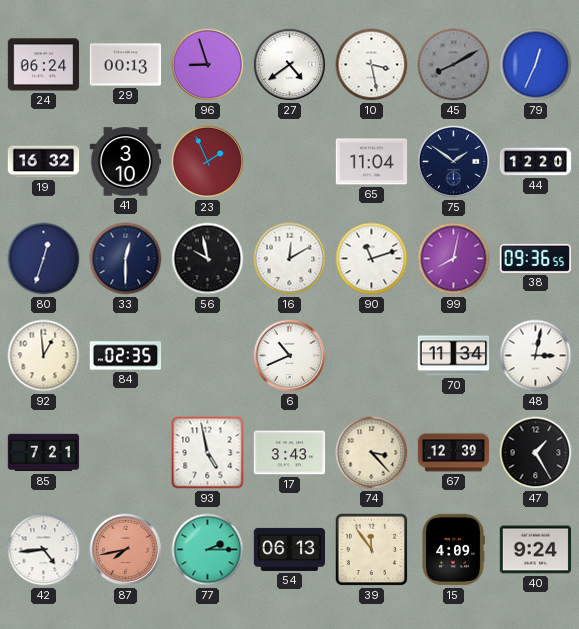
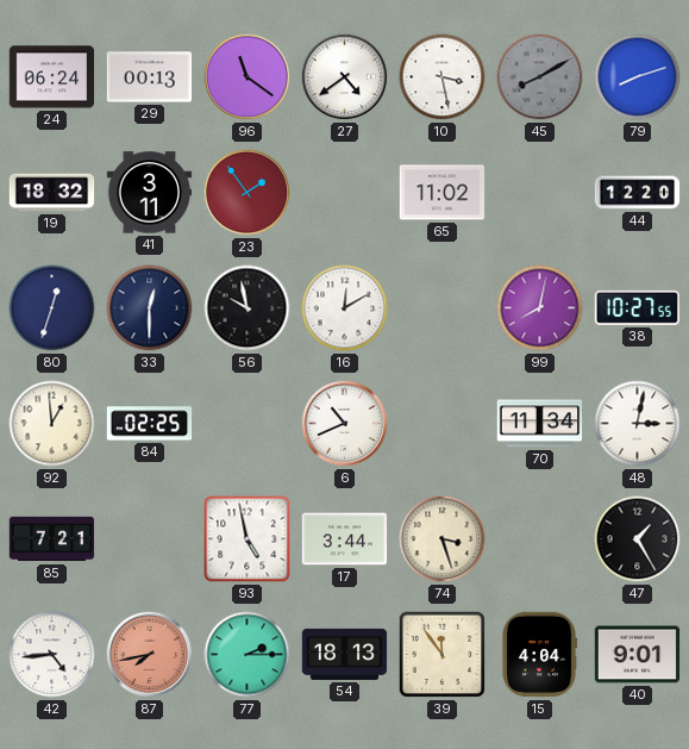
96: 8:57 -> 11:21
79: 12:34 -> 8:12
19: 16:32 -> 18:32
41: 3:10 -> 3:11
23: 1:56 -> 1:54
65: 11:04 -> 11:02
75: 1:51 -> none
90: 11:12 -> none
38: 09:36 -> 10:27
84: 02:35 -> 02:25
17: 3:43 -> 3:44
74: 3:23 -> 3:27
67: 12:39 -> none
54: 06:13 -> 18:13
15: 4:09 -> 4:04
40: 9:24 -> 9:01
